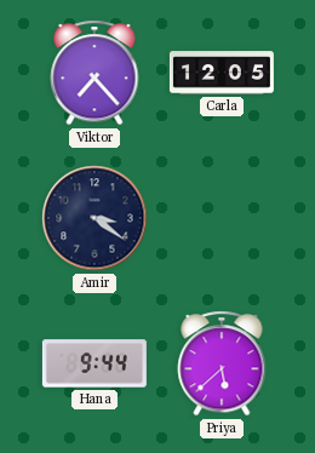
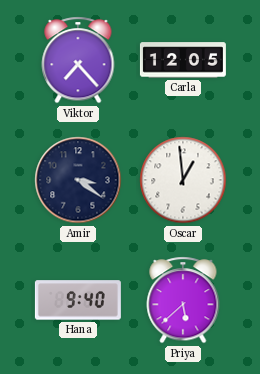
Oscar: none -> 12:59
Hana: 9:44 -> 9:40
